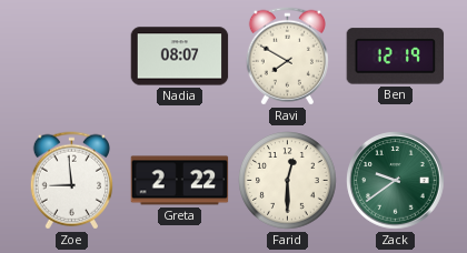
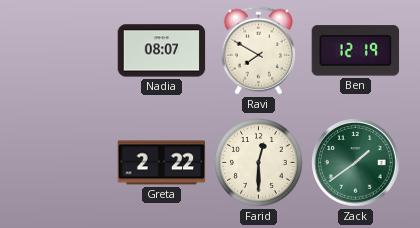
Zoe: 8:59 -> none
Zack: 9:39 -> 1:39
